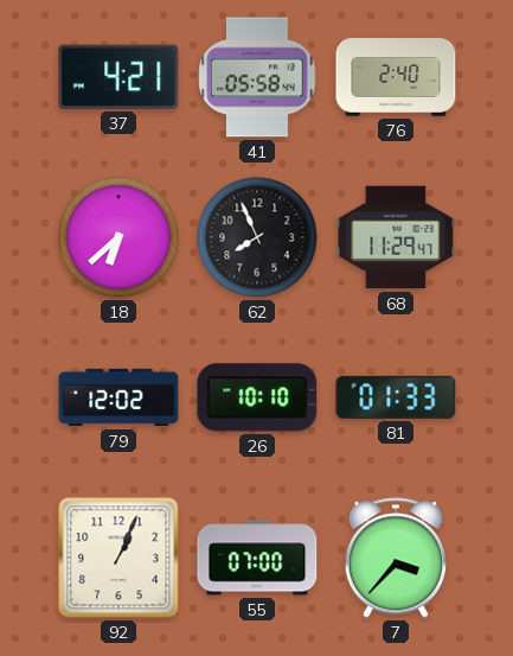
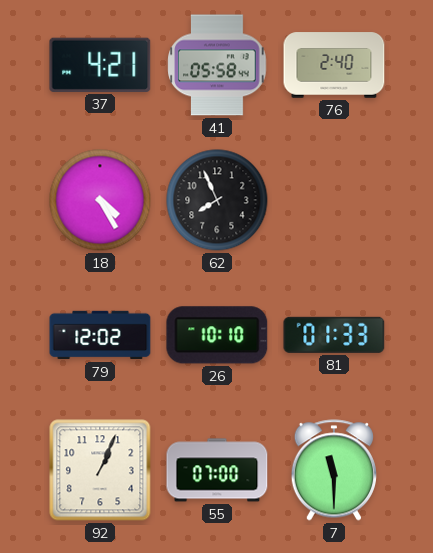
18: 6:38 -> 4:25
68: 11:29 -> none
7: 3:37 -> 11:30
